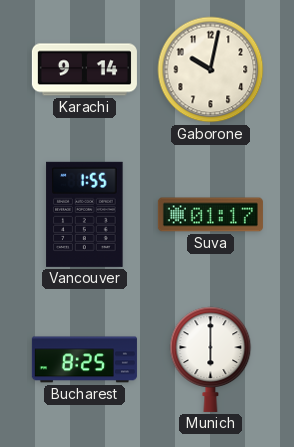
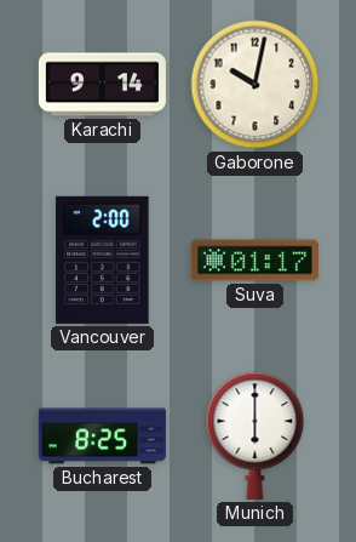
Vancouver: 1:55 -> 2:00
